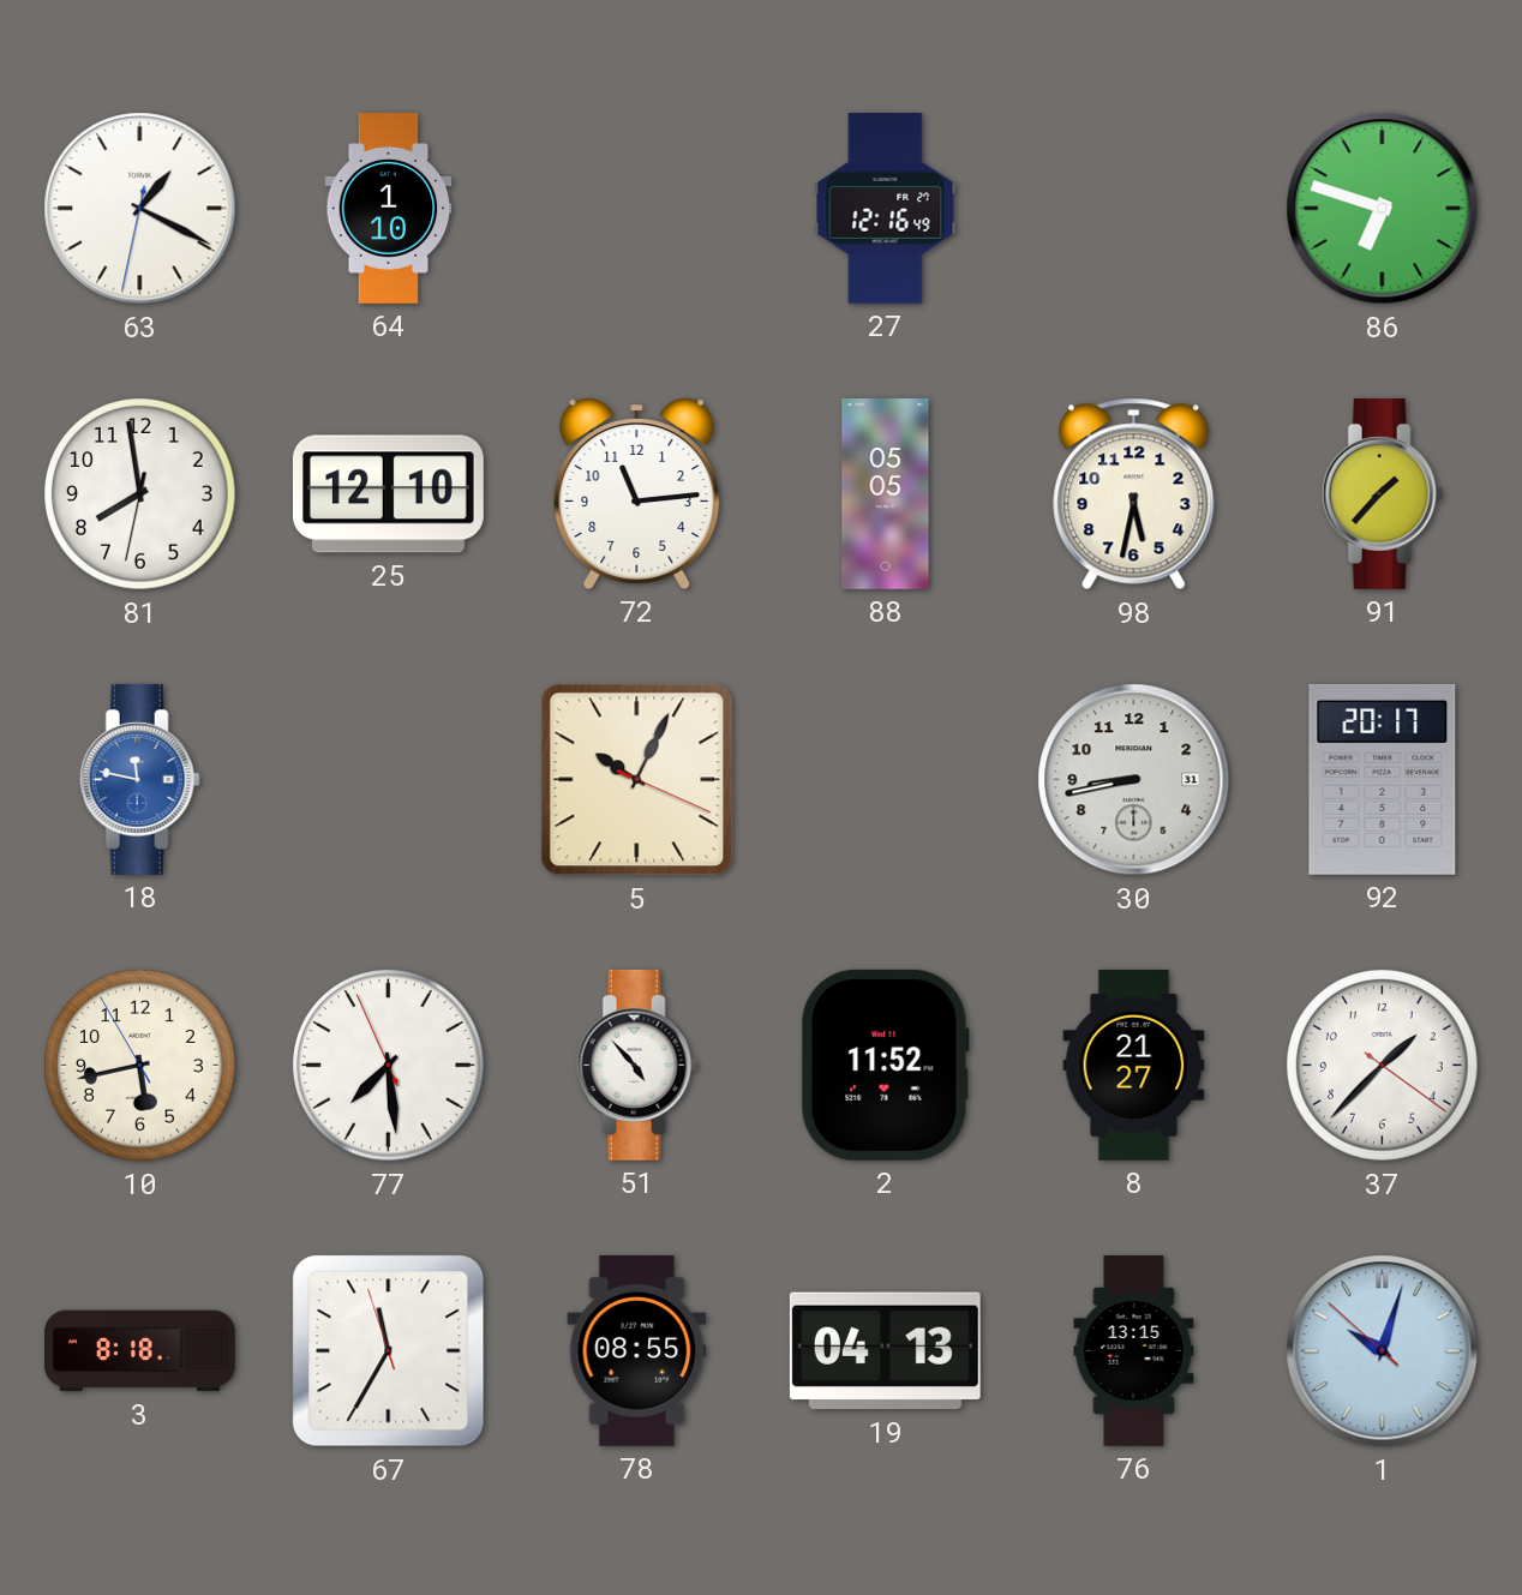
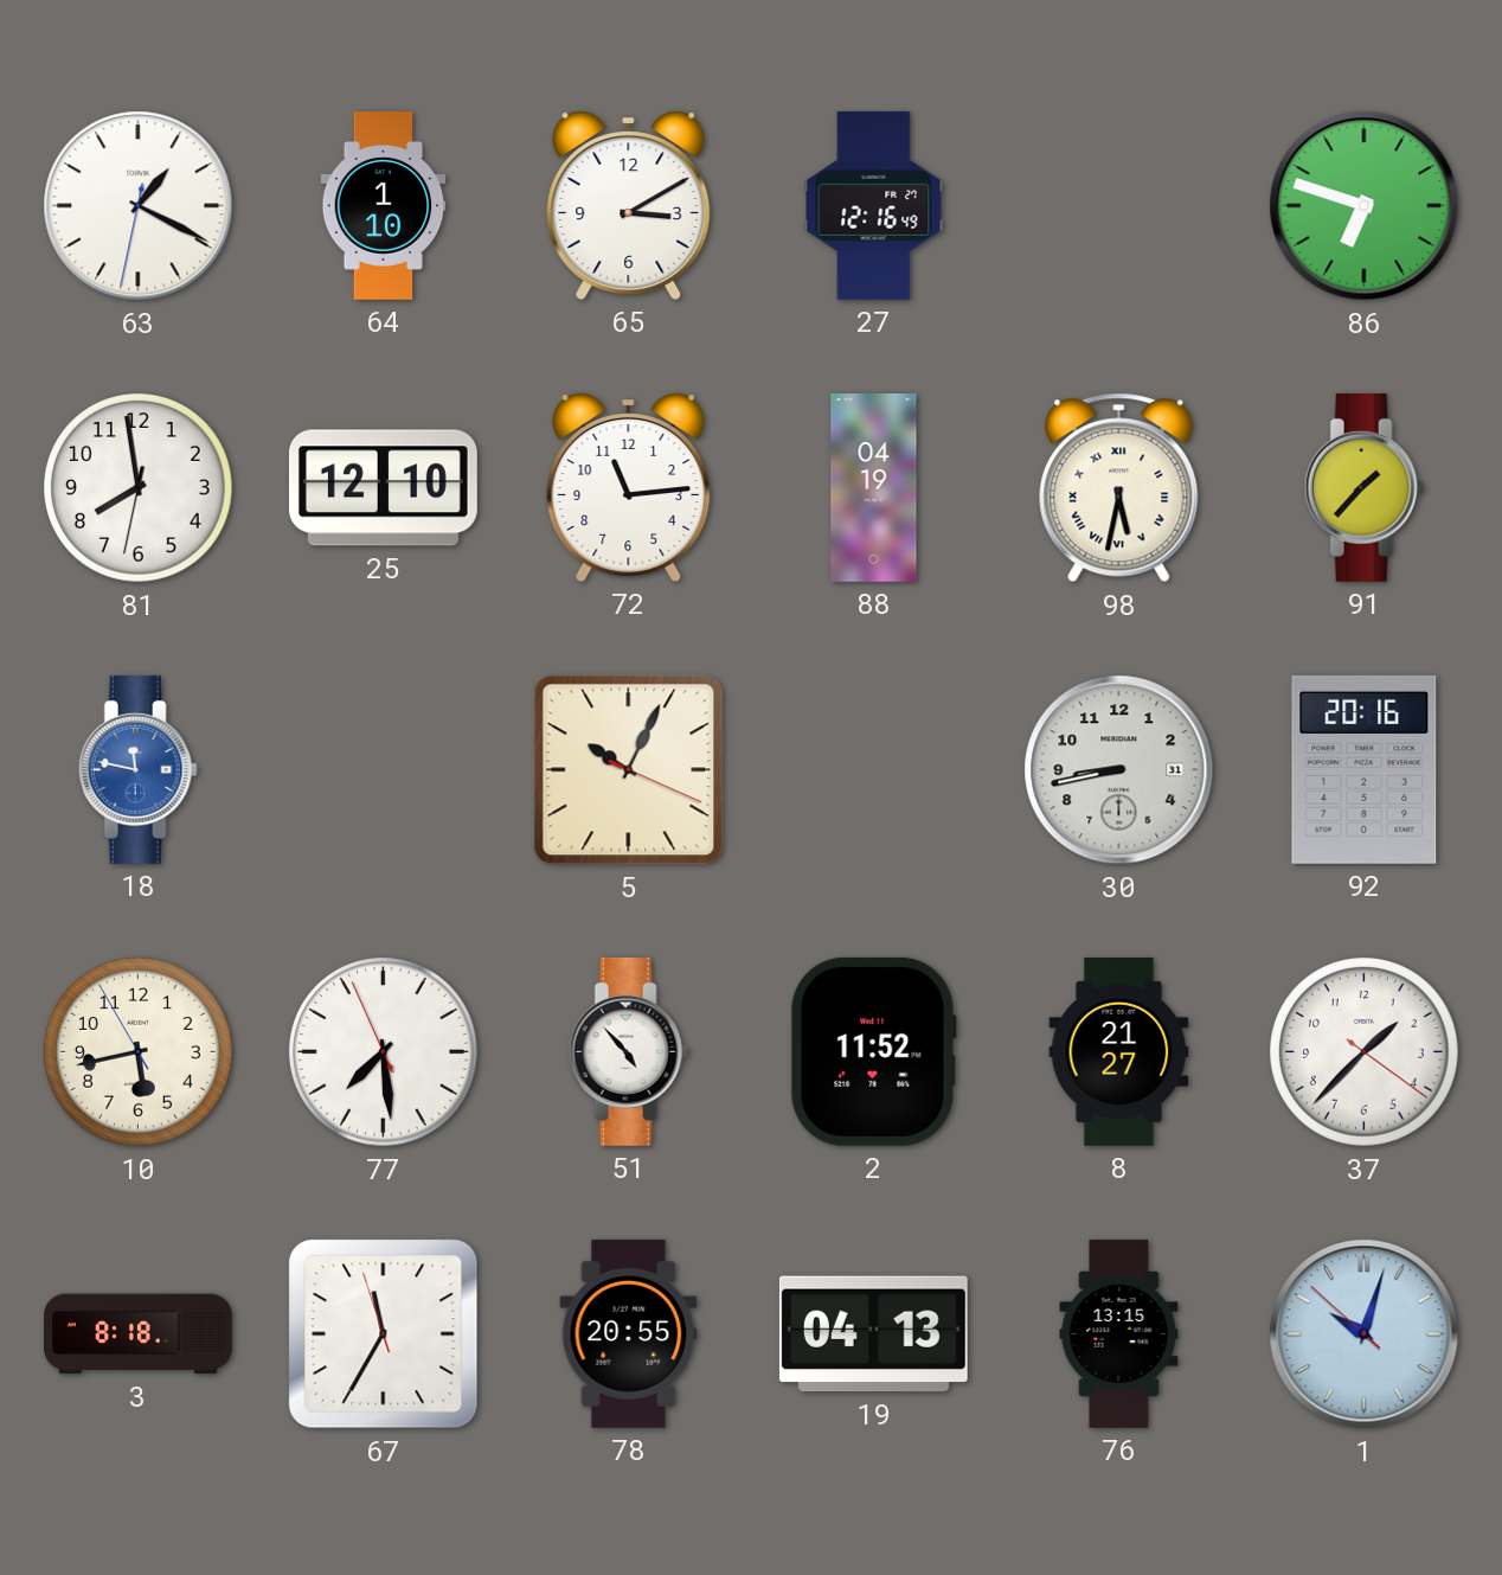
65: none -> 3:10
88: 05:05 -> 04:19
98 numerals: Arabic -> Roman
92: 20:17 -> 20:16
78: 08:55 -> 20:55
